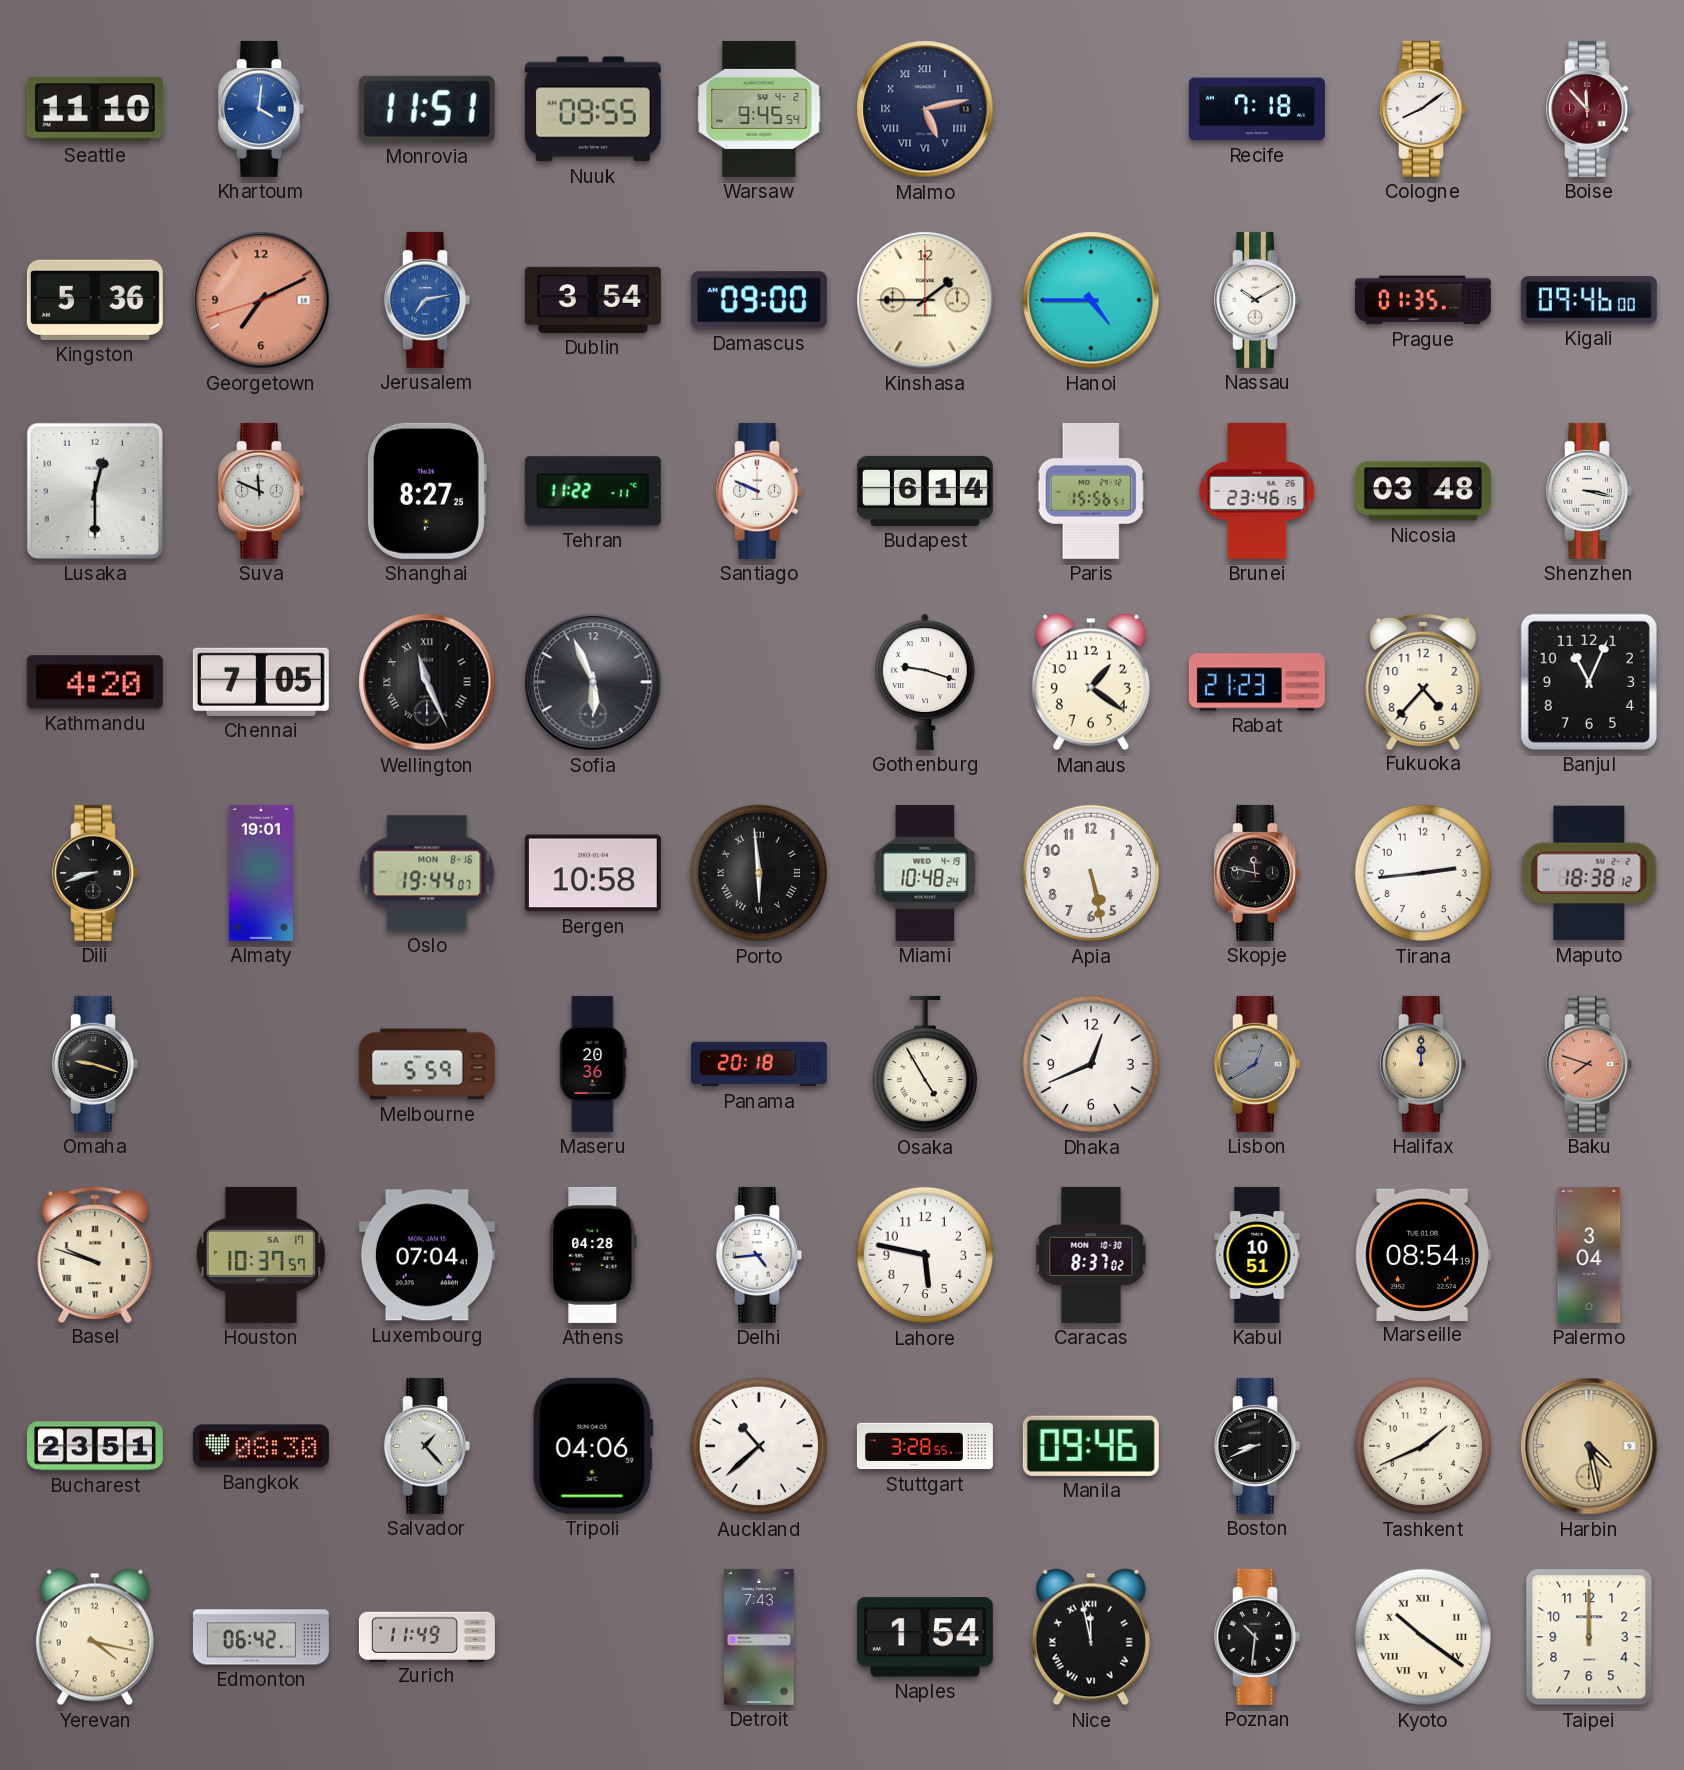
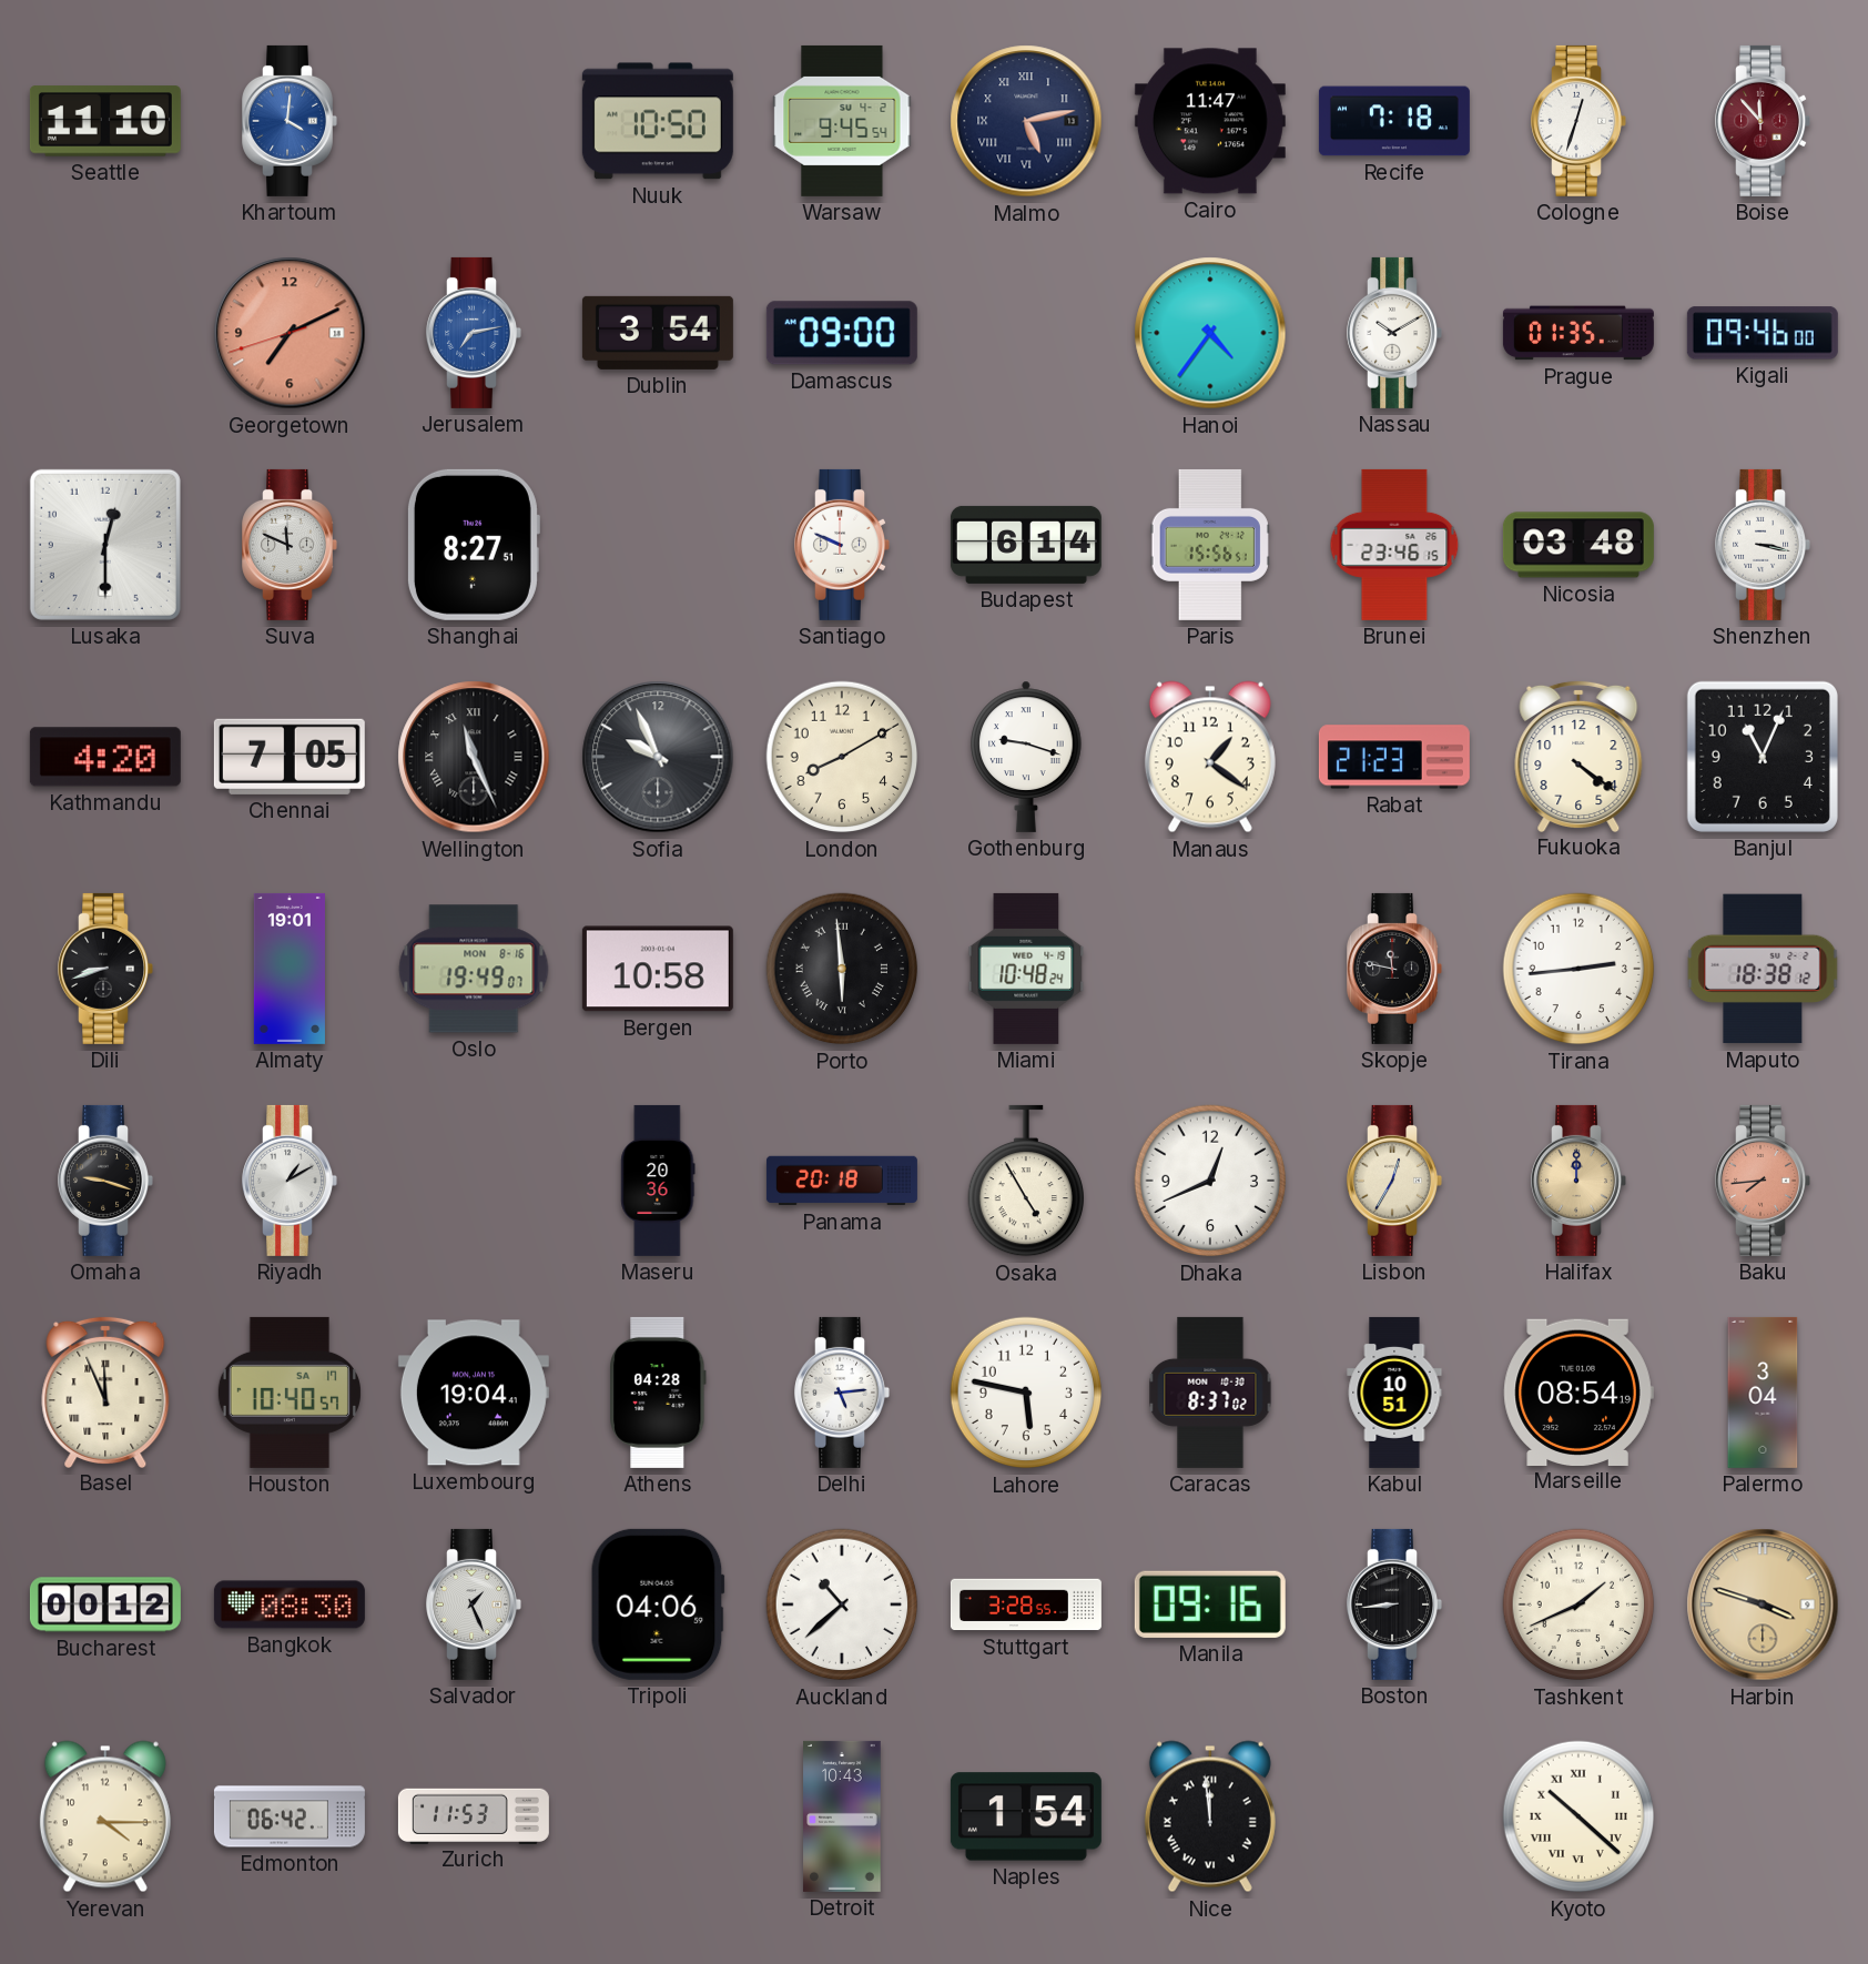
Monrovia: 11:51 -> none
Nuuk: 09:55 -> 10:50
Cairo: none -> 11:47
Cologne: 8:09 -> 12:33
Kingston: 5:36 -> none
Kinshasa: 1:45 -> none
Hanoi: 4:45 -> 4:36
Shanghai: 8:27:25 -> 8:27:51
Tehran: 11:22 -> none
Sofia: 5:56 -> 9:56
London: none -> 8:10
Fukuoka: 4:37 -> 4:21
Oslo: 19:44 -> 19:49
Apia: 5:28 -> none
Riyadh: none -> 1:10
Melbourne: 5:59 -> none
Lisbon: 12:40 -> 12:35
Lisbon dial: grey -> cream
Baku: 7:48 -> 7:44
Basel: 9:48 -> 11:56
Houston: 10:37 -> 10:40
Luxembourg: 07:04 -> 19:04
Delhi: 4:44 -> 5:14
Bucharest: 23:51 -> 00:12
Salvador: 1:23 -> 1:26
Manila: 09:46 -> 09:16
Boston: 8:41 -> 8:44
Harbin: 4:28 -> 3:48
Yerevan: 4:17 -> 4:15
Zurich: 11:49 -> 11:53
Detroit: 7:43 -> 10:43
Nice: 11:58 -> 11:59
Poznan: 10:31 -> none
Kyoto: 10:21 -> 10:22
Taipei: 12:00 -> none
